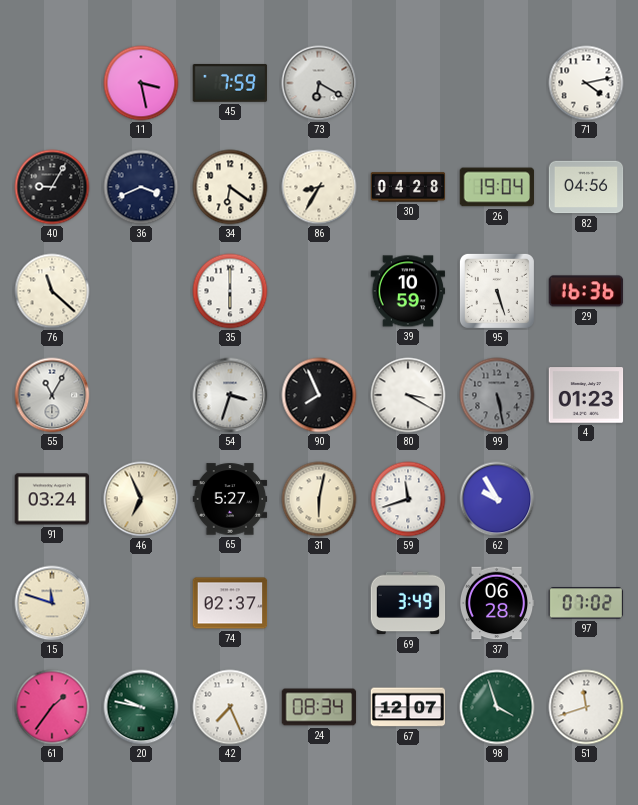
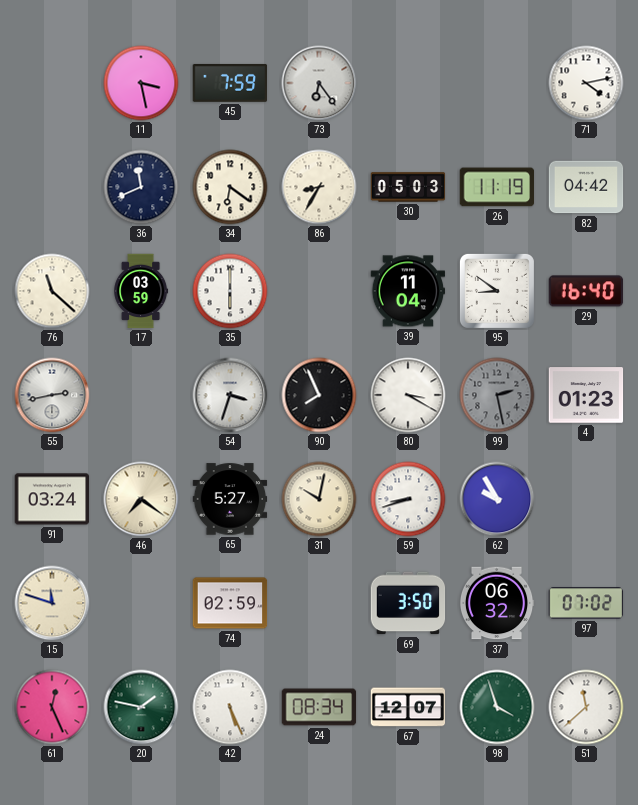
73: 6:20 -> 6:24
40: 9:05 -> none
36: 3:41 -> 11:41
30: 04:28 -> 05:03
26: 19:04 -> 11:19
82: 04:56 -> 04:42
17: none -> 03:59
39: 10:59 -> 11:04
95: 5:27 -> 8:51
29: 16:36 -> 16:40
55: 11:05 -> 2:43
99: 5:28 -> 2:28
46: 6:56 -> 7:21
31: 6:02 -> 10:02
59: 11:42 -> 8:42
74: 02:37 -> 02:59
69: 3:49 -> 3:50
37: 06:28 -> 06:32
61: 1:36 -> 12:26
20: 9:47 -> 1:47
42: 7:26 -> 5:26
51: 11:42 -> 11:38
